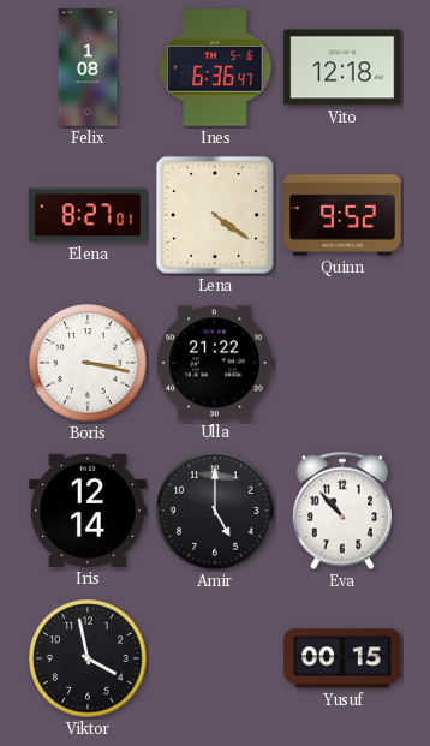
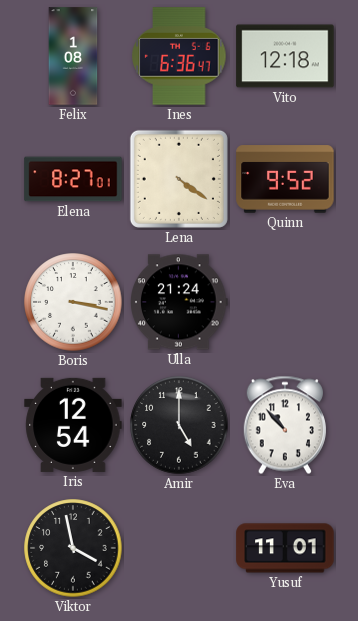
Ulla: 21:22 -> 21:24
Iris: 12:14 -> 12:54
Yusuf: 00:15 -> 11:01
